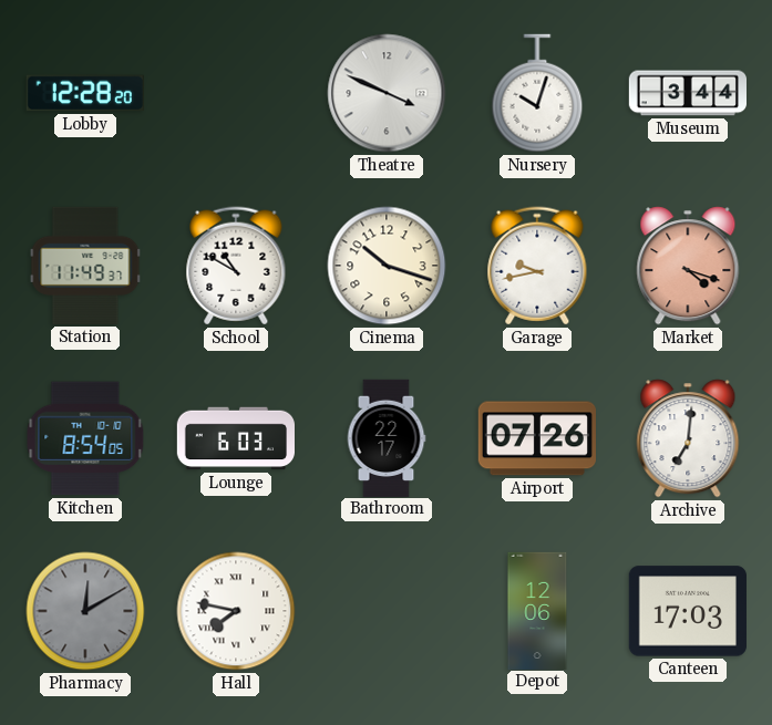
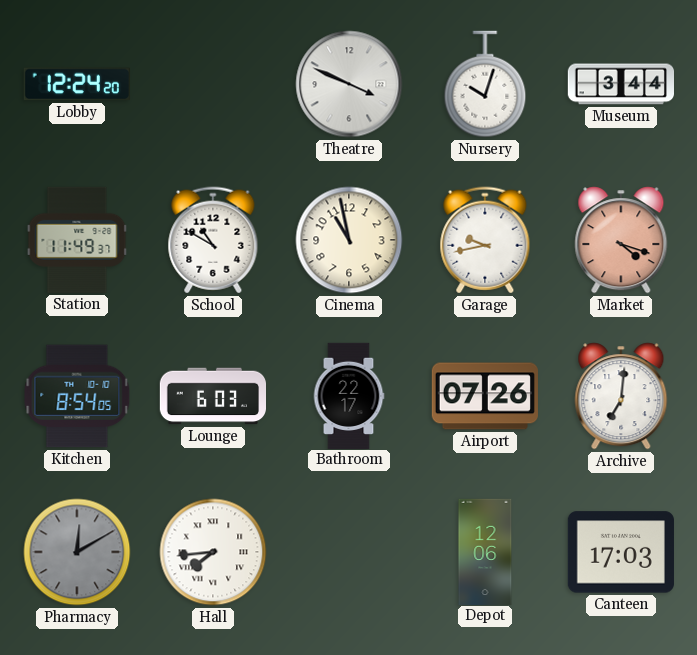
Lobby: 12:28 -> 12:24
Cinema: 10:18 -> 10:58
Hall: 7:47 -> 7:44
